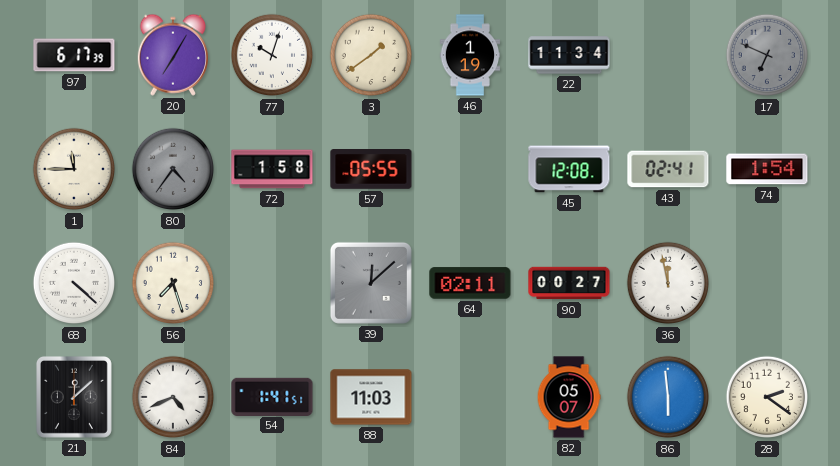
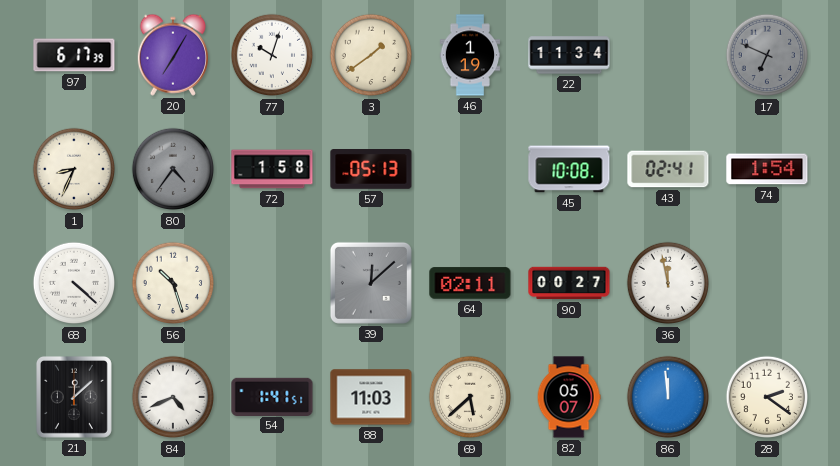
1: 11:45 -> 8:34
57: 05:55 -> 05:13
45: 12:08 -> 10:08
56: 7:27 -> 10:27
69: none -> 5:38
86: 5:59 -> 11:59
